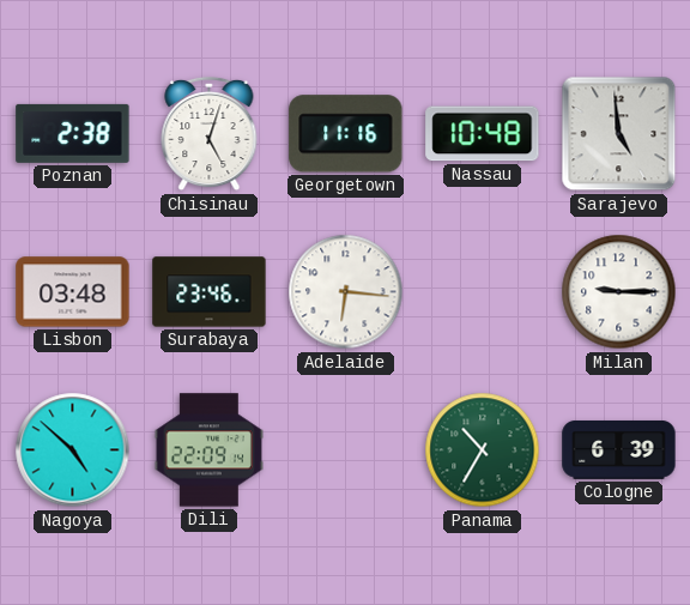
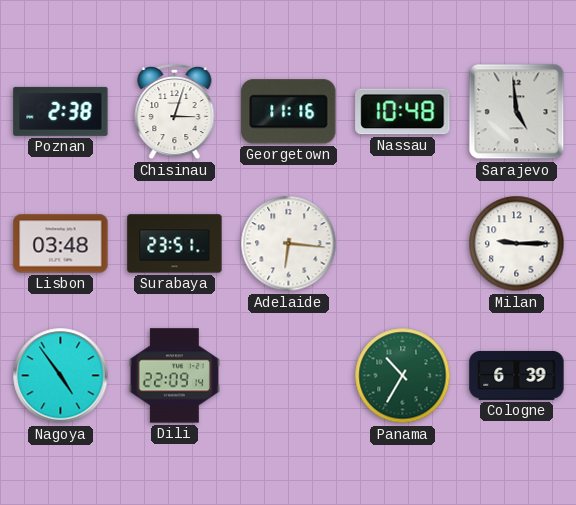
Chisinau: 5:03 -> 3:03
Surabaya: 23:46 -> 23:51
Nagoya: 4:52 -> 4:54
